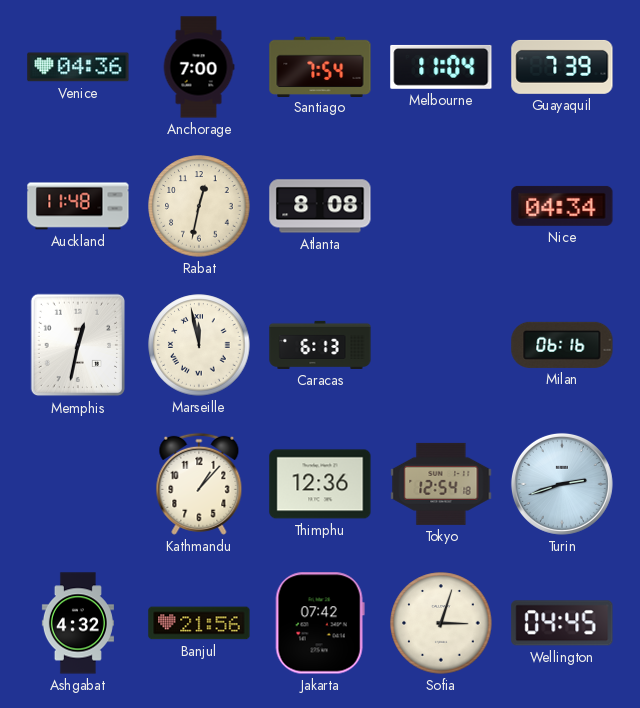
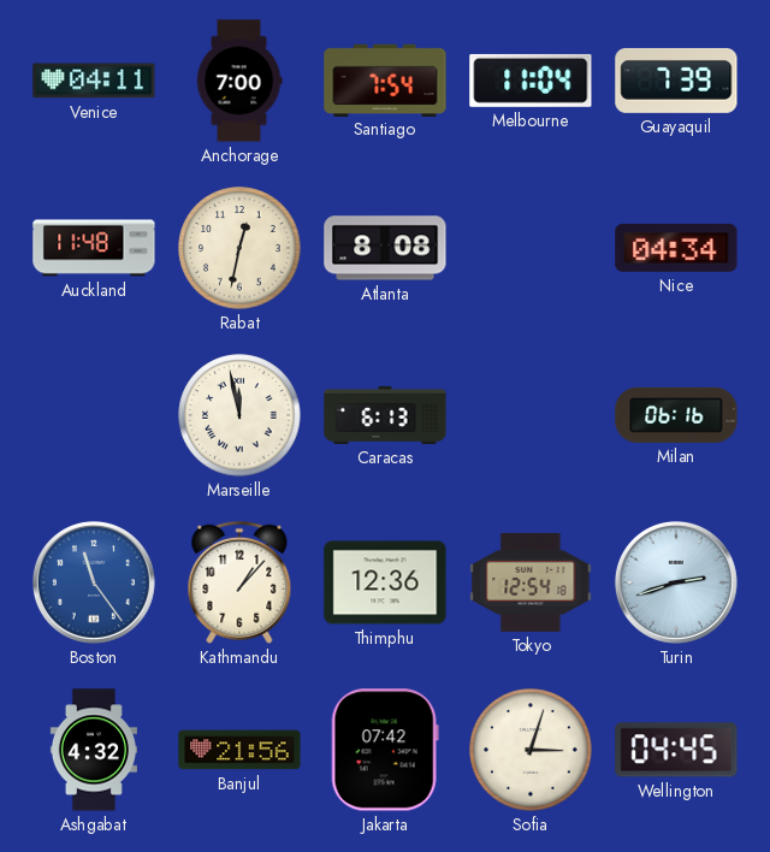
Venice: 04:36 -> 04:11
Memphis: 12:32 -> none
Boston: none -> 11:24
